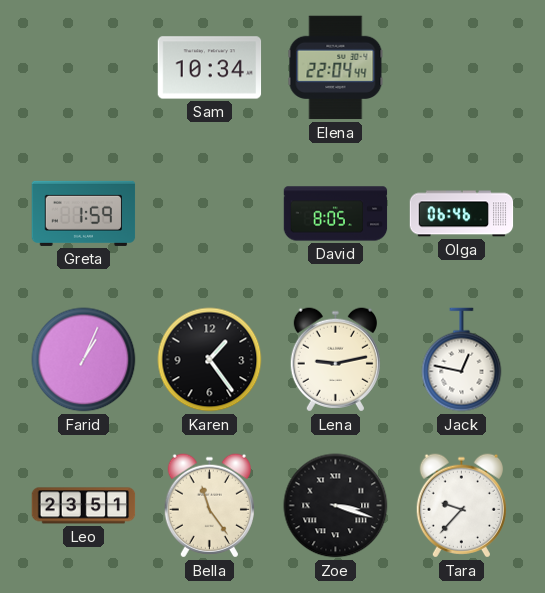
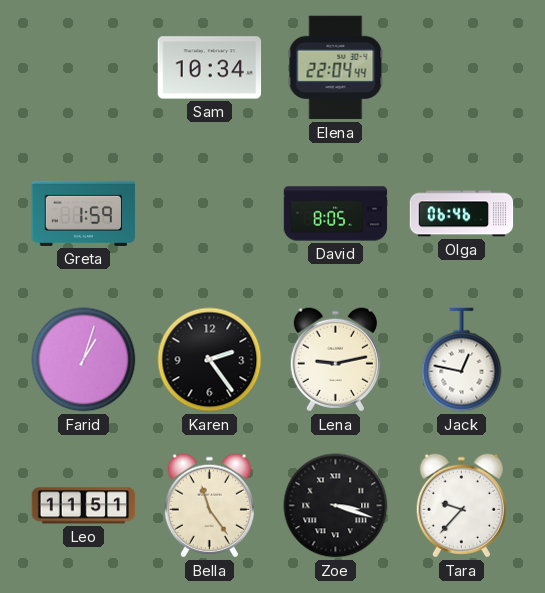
Farid: 1:04 -> 1:03
Karen: 1:24 -> 2:24
Leo: 23:51 -> 11:51
